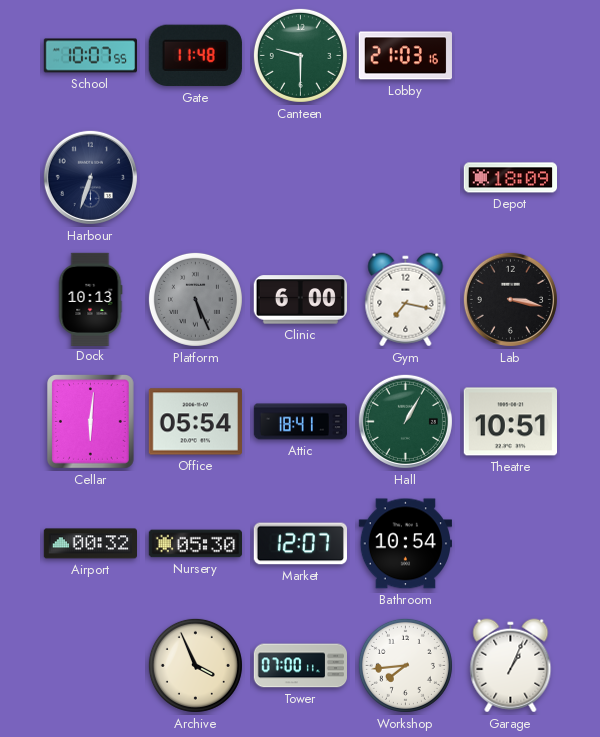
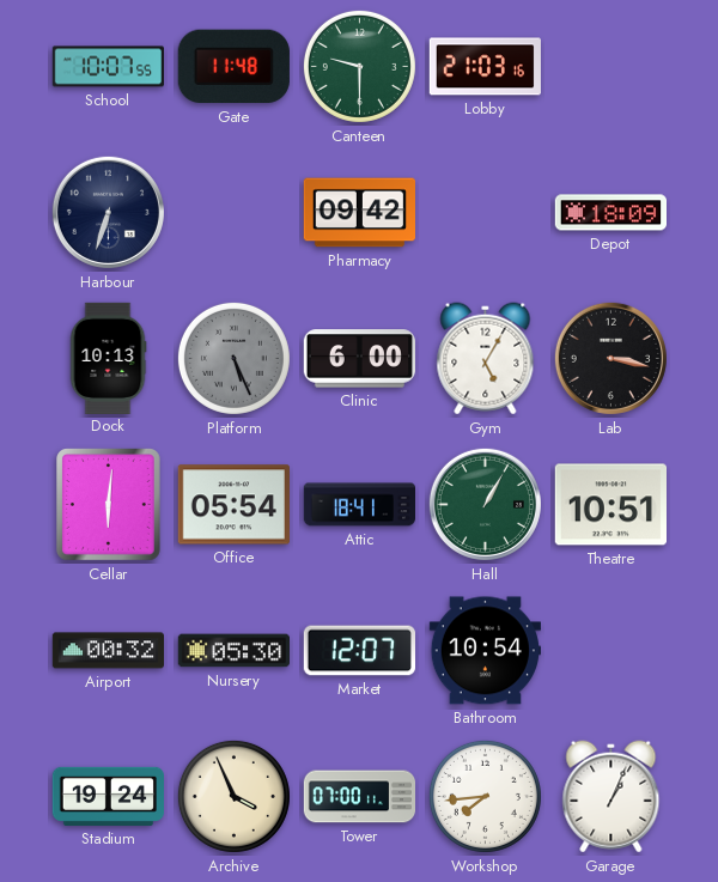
Pharmacy: none -> 09:42
Gym: 7:17 -> 5:05
Stadium: none -> 19:24
